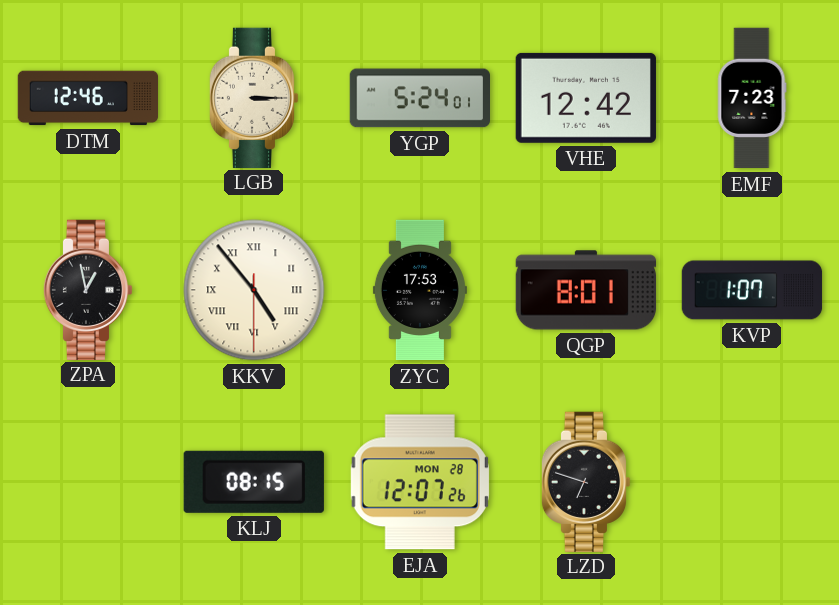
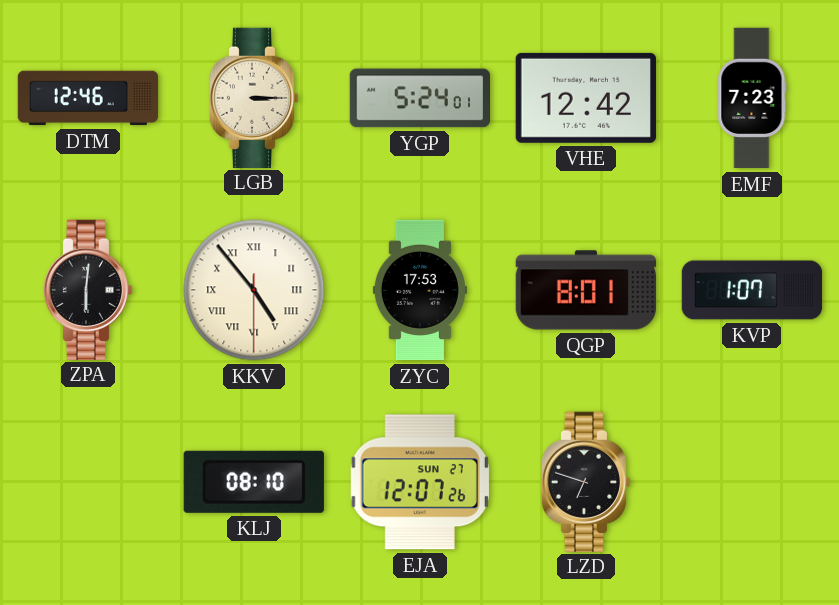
ZPA: 12:58 -> 6:01
KLJ: 08:15 -> 08:10
EJA date: MON 28 -> SUN 27
